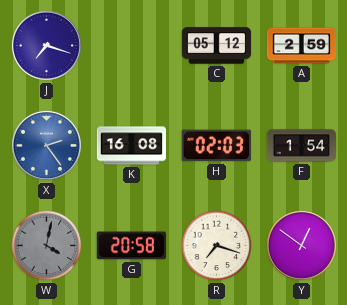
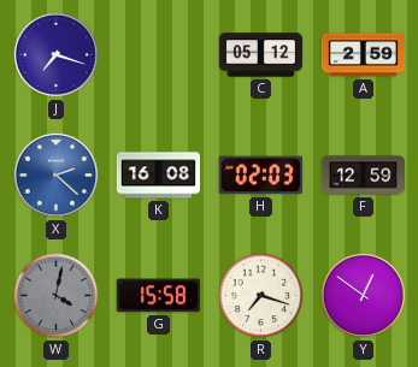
X: 2:24 -> 2:22
F: 1:54 -> 12:59
G: 20:58 -> 15:58
